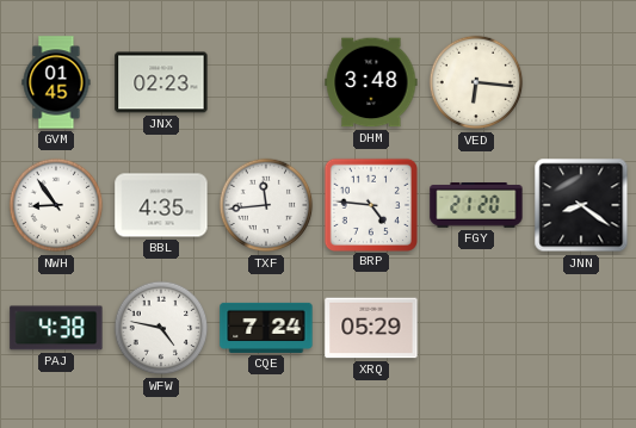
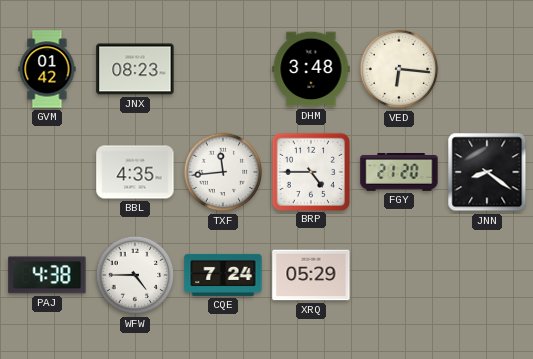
GVM: 01:45 -> 01:42
JNX: 02:23 -> 08:23
NWH: 8:54 -> none
BRP: 4:46 -> 4:45
WFW: 4:47 -> 4:45
